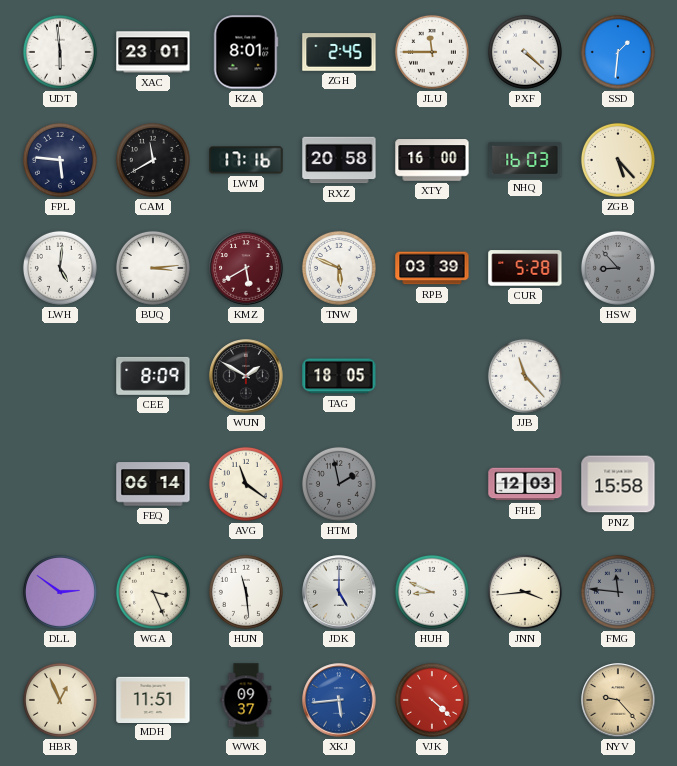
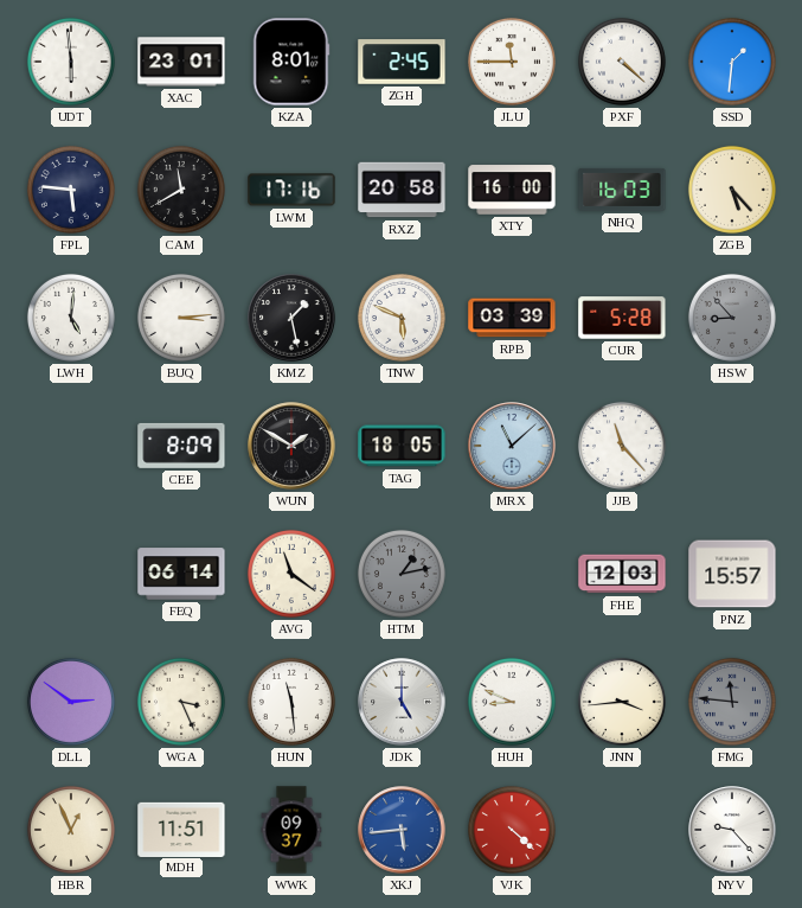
KMZ: 5:40 -> 1:28
KMZ dial: burgundy -> black
MRX: none -> 11:08
HTM: 1:58 -> 1:13
PNZ: 15:58 -> 15:57
NYV dial: champagne -> white
